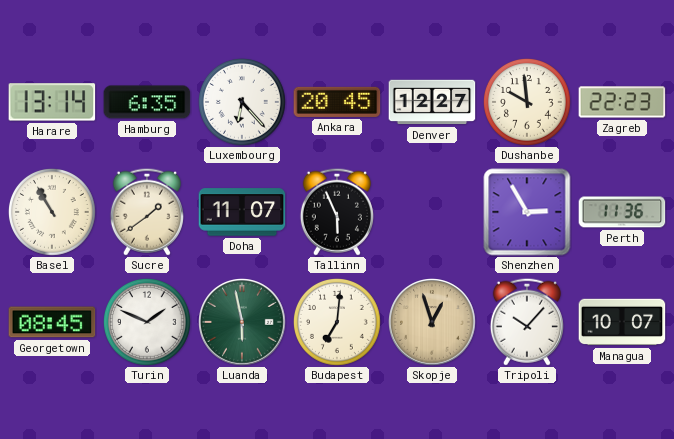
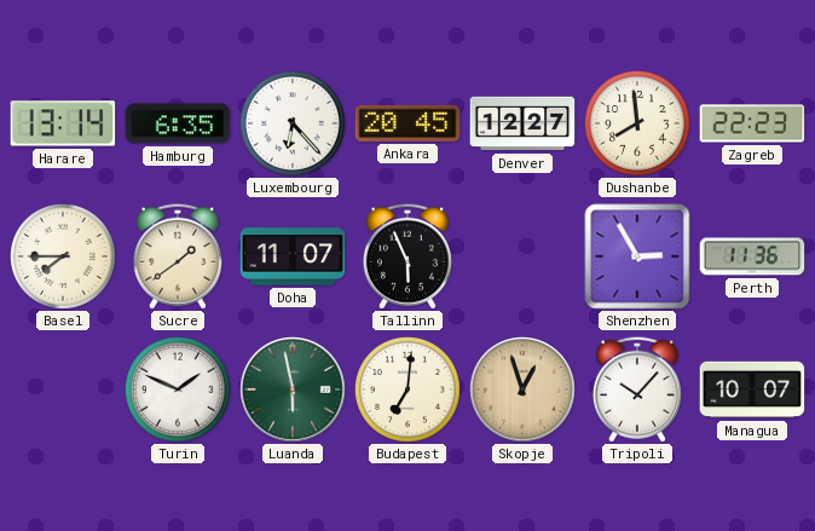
Dushanbe: 9:59 -> 7:59
Basel: 10:55 -> 7:45
Georgetown: 08:45 -> none
